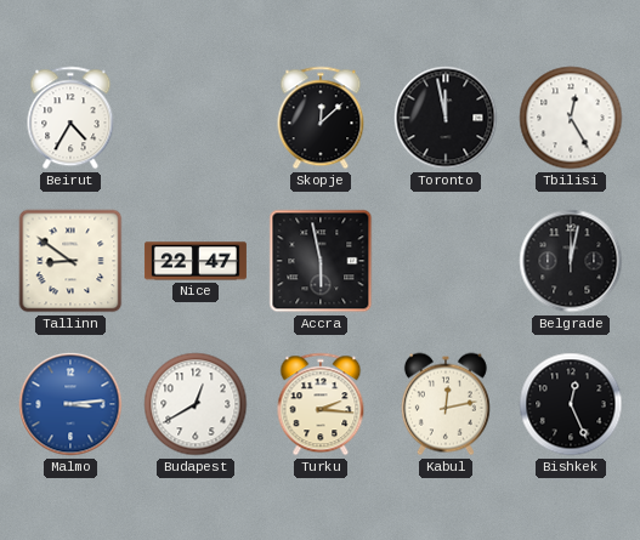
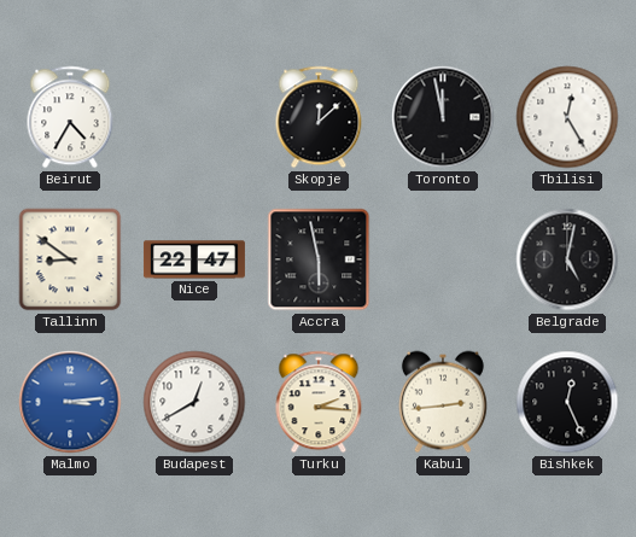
Belgrade: 12:02 -> 5:02
Kabul: 12:13 -> 2:44
